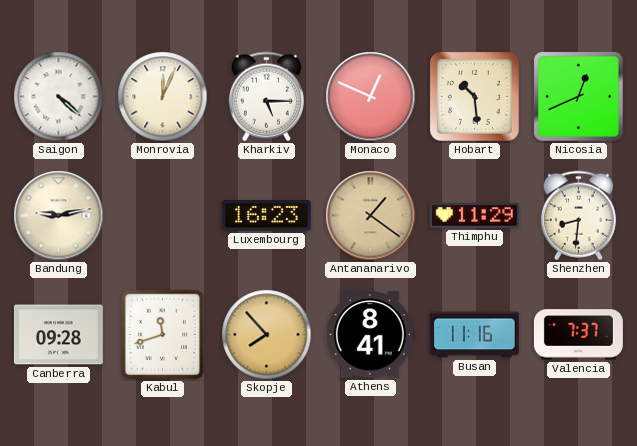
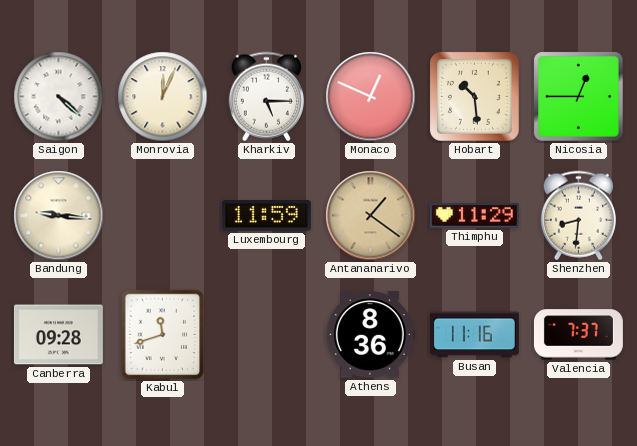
Nicosia: 12:41 -> 12:45
Bandung: 9:13 -> 9:16
Luxembourg: 16:23 -> 11:59
Skopje: 7:53 -> none
Athens: 8:41 -> 8:36
